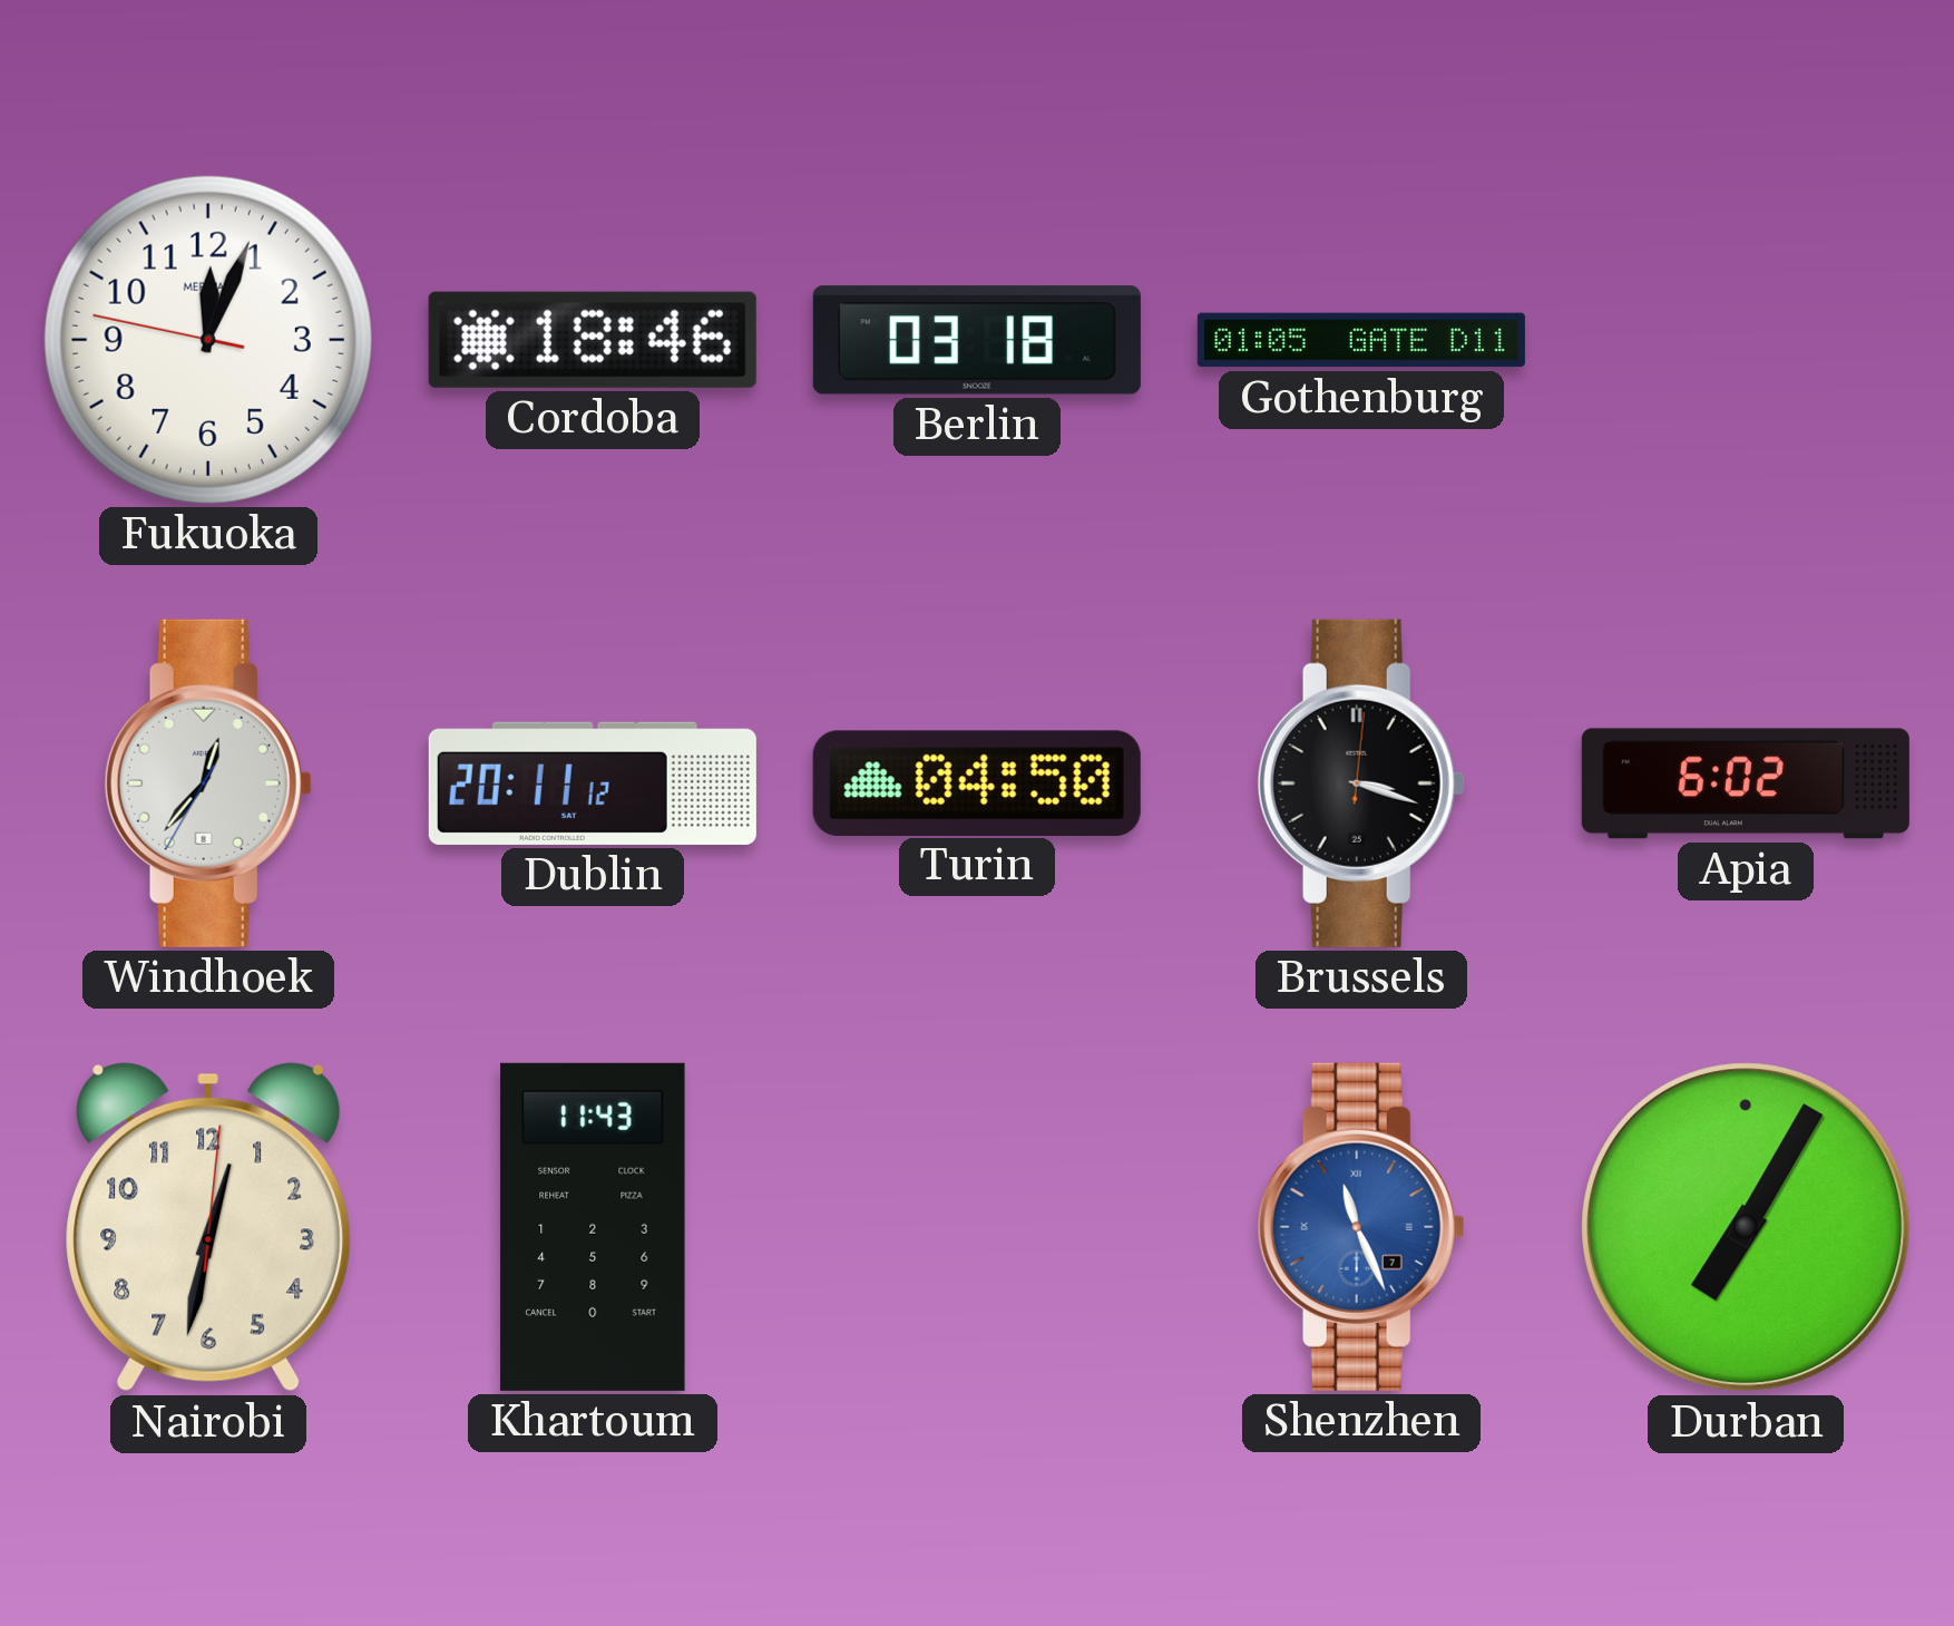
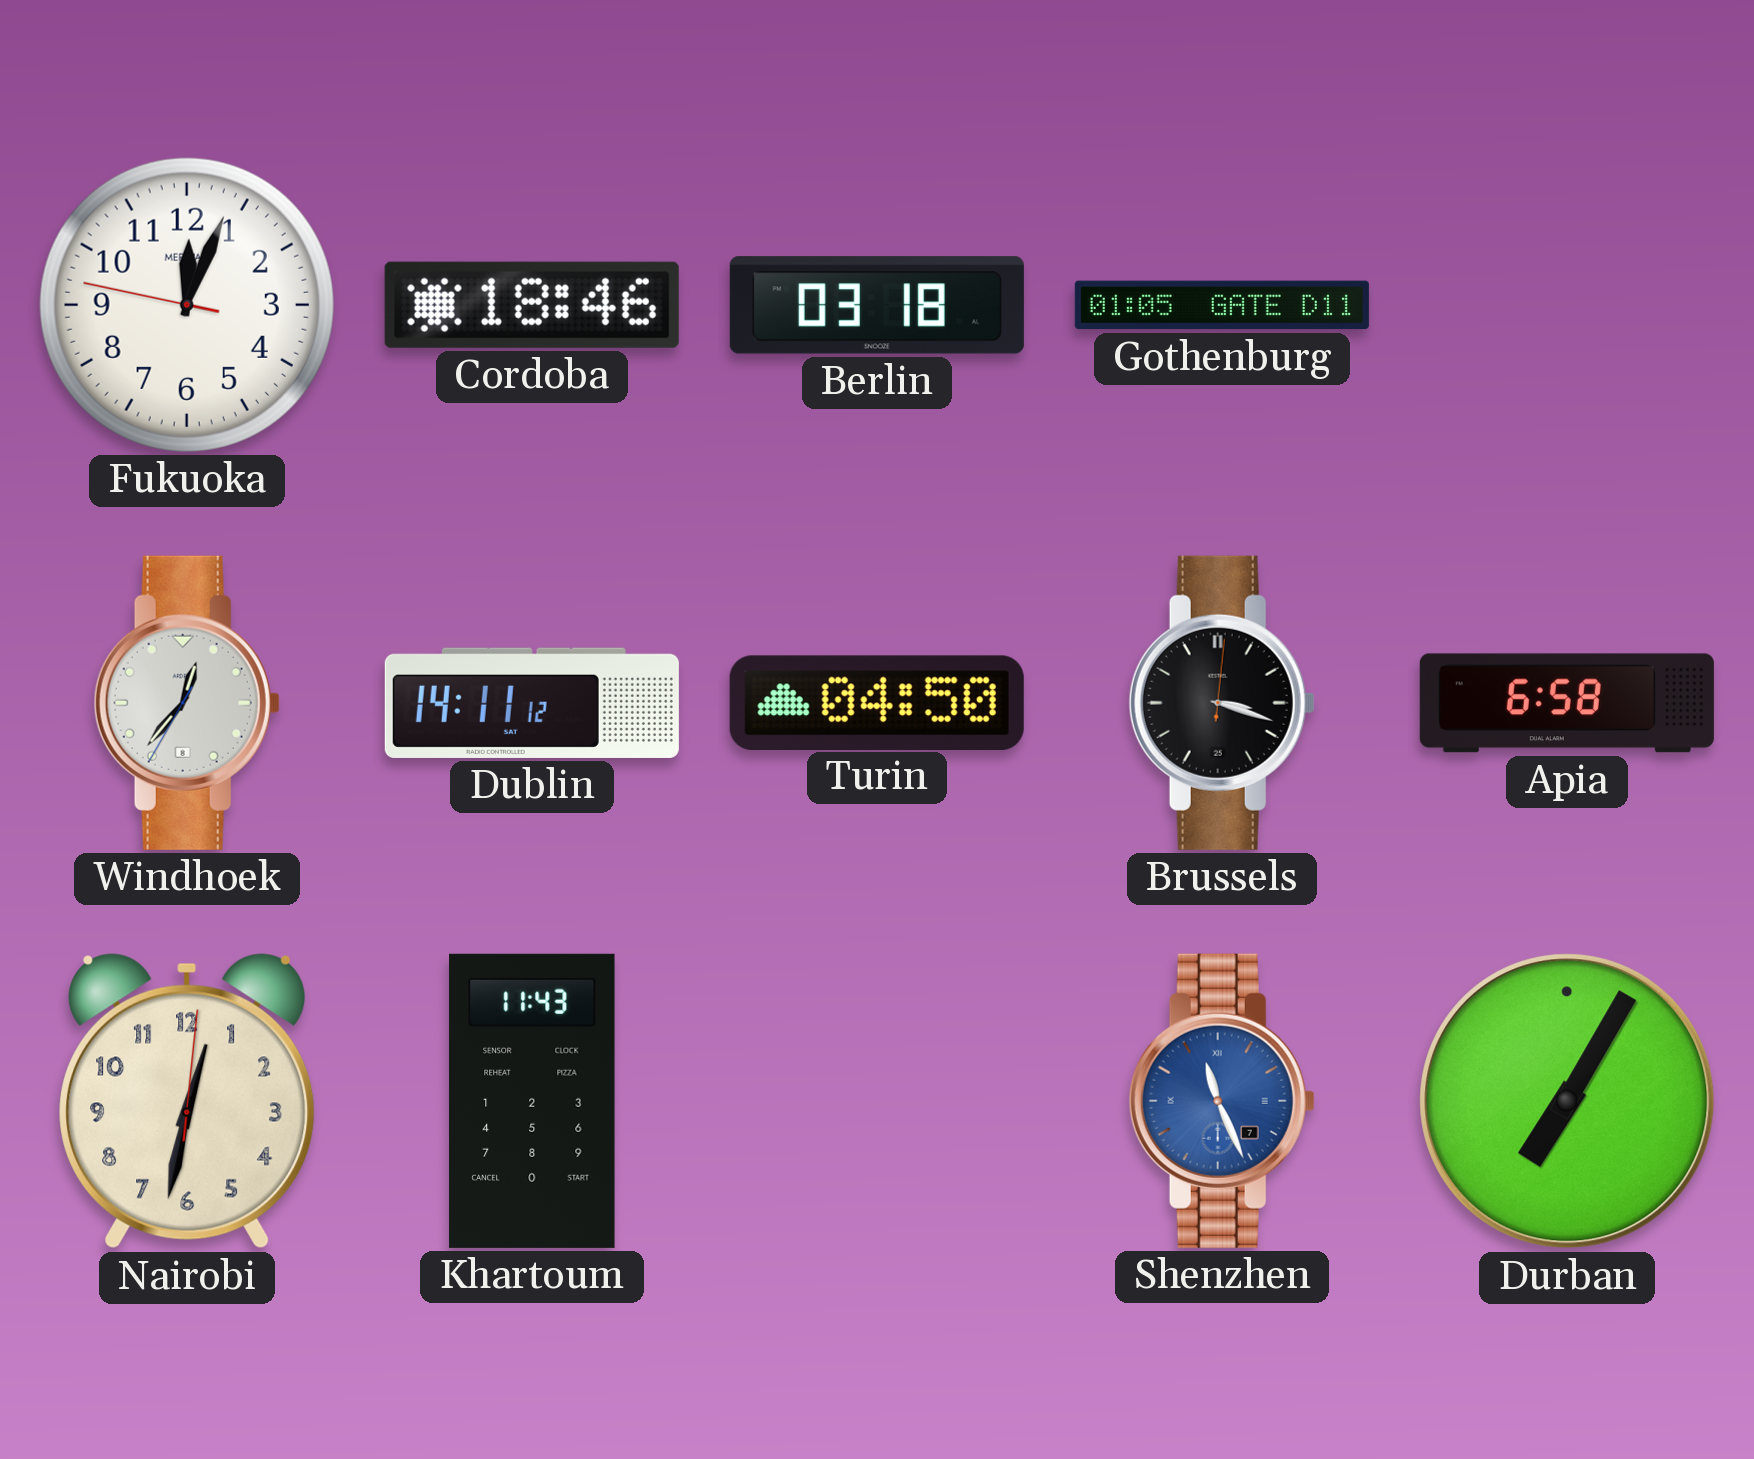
Dublin: 20:11 -> 14:11
Apia: 6:02 -> 6:58
